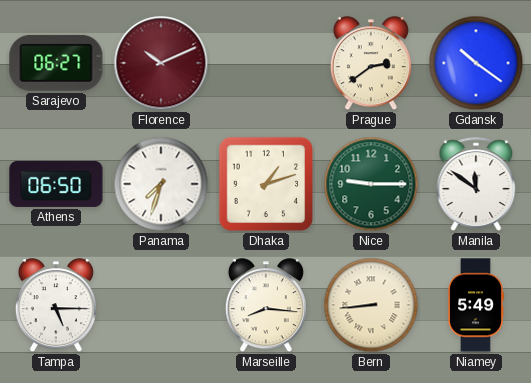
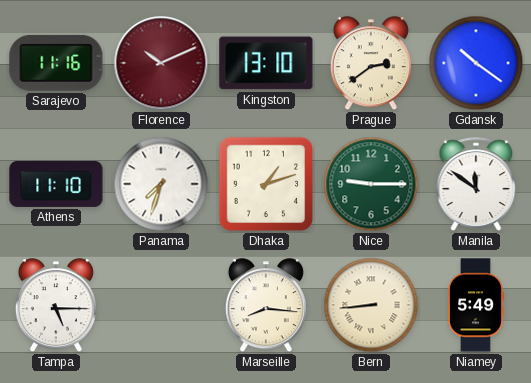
Sarajevo: 06:27 -> 11:16
Kingston: none -> 13:10
Athens: 06:50 -> 11:10
